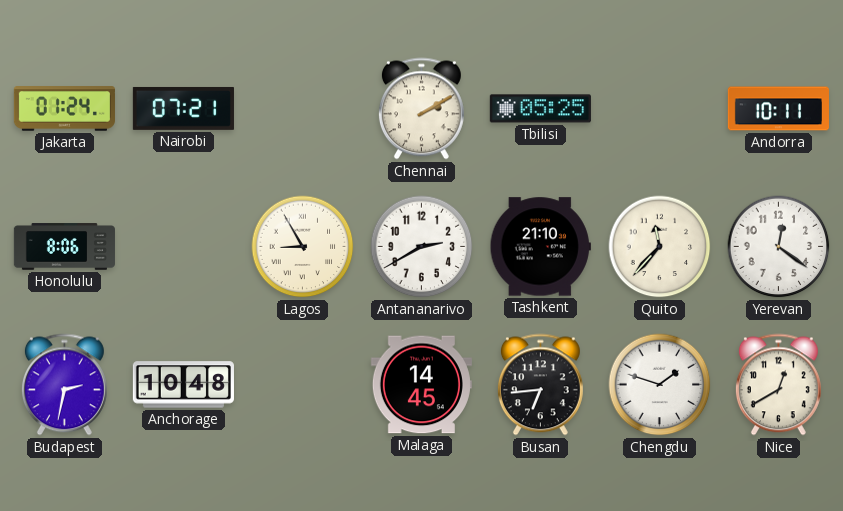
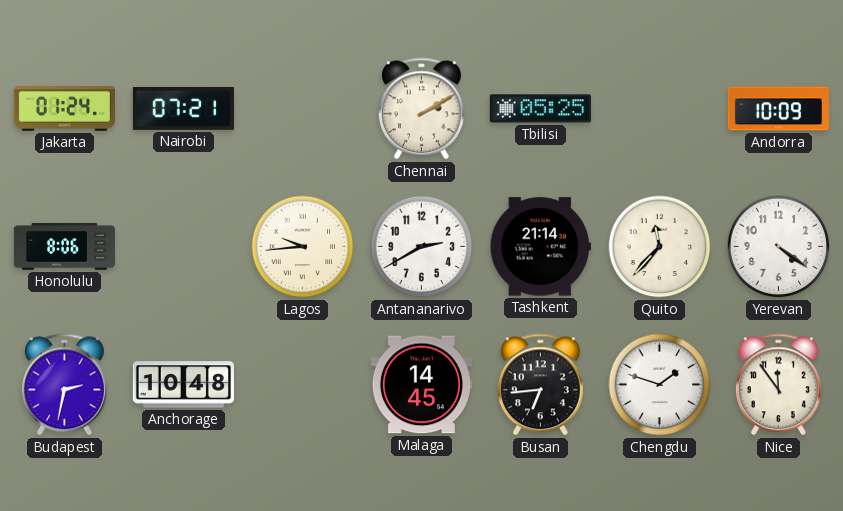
Andorra: 10:11 -> 10:09
Lagos: 8:55 -> 9:44
Tashkent: 21:10 -> 21:14
Yerevan: 12:21 -> 4:21
Nice: 12:40 -> 11:54
